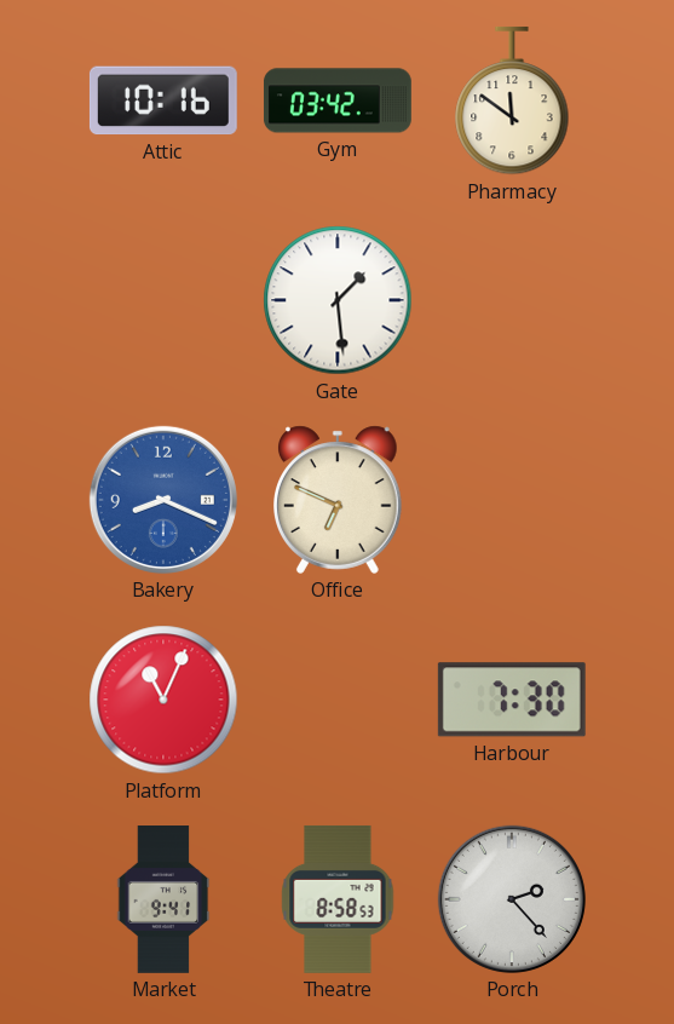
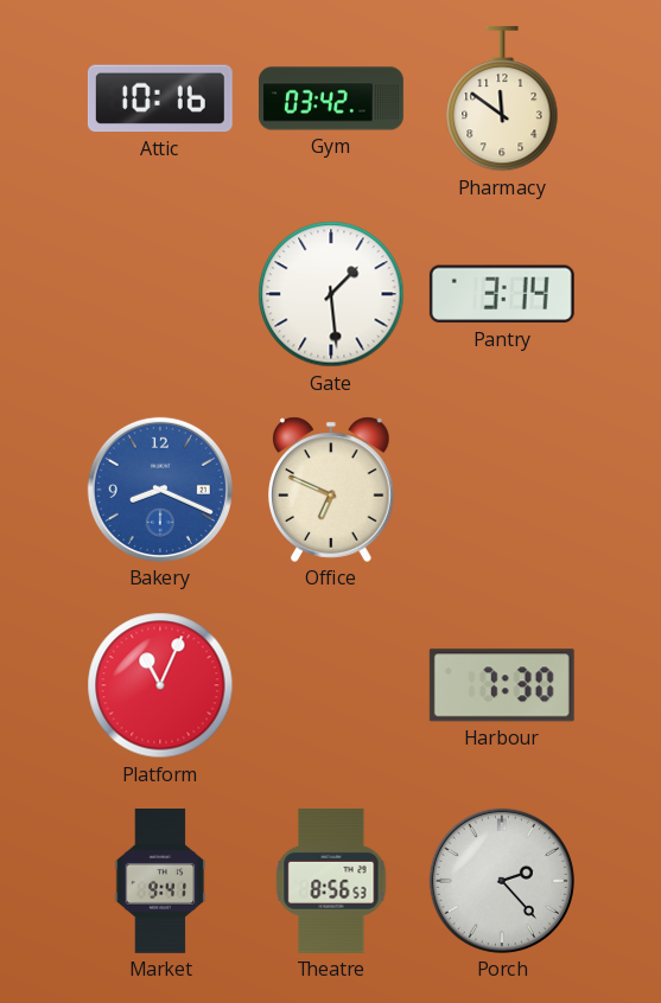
Pantry: none -> 3:14
Theatre: 8:58 -> 8:56
